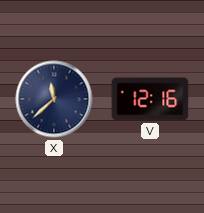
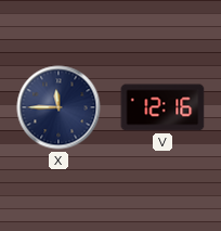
X: 11:38 -> 11:45
